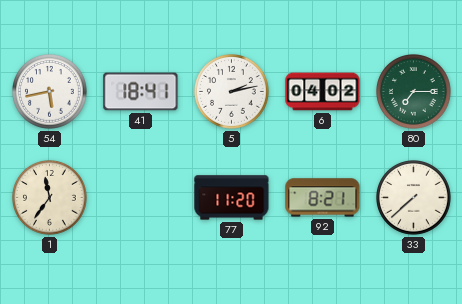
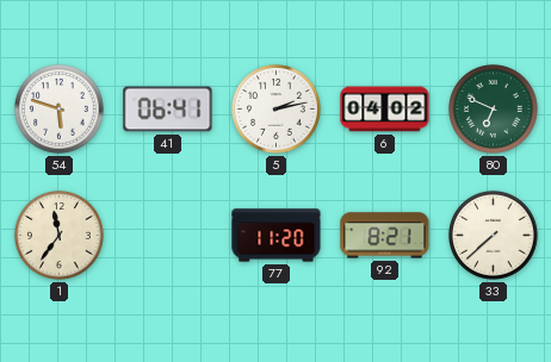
54: 5:43 -> 5:48
41: 18:41 -> 06:41
80: 7:15 -> 6:49
